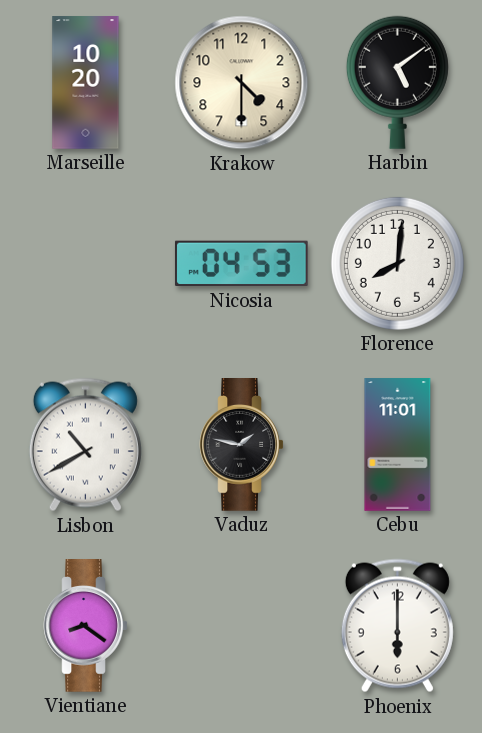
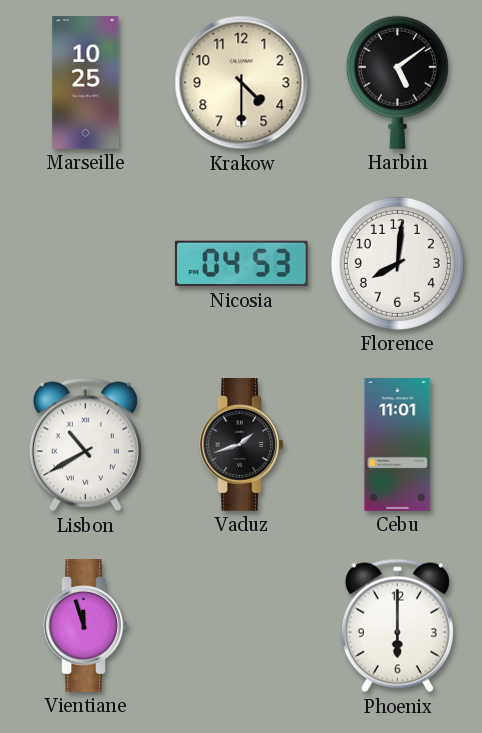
Marseille: 10:20 -> 10:25
Vaduz: 1:47 -> 1:42
Vientiane: 8:21 -> 11:57
